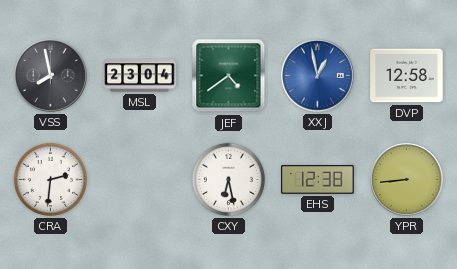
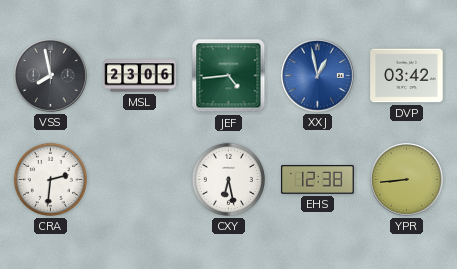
MSL: 23:04 -> 23:06
JEF: 4:39 -> 4:44
DVP: 12:58 -> 03:42
